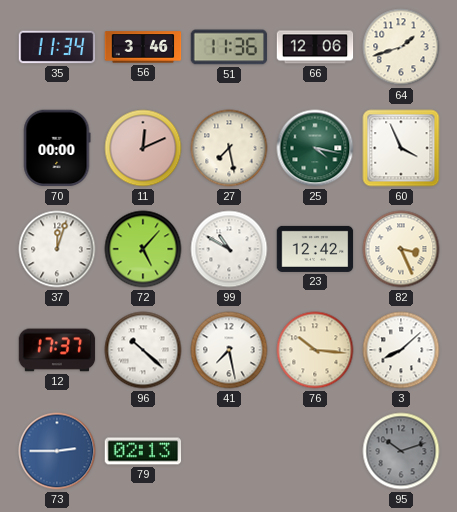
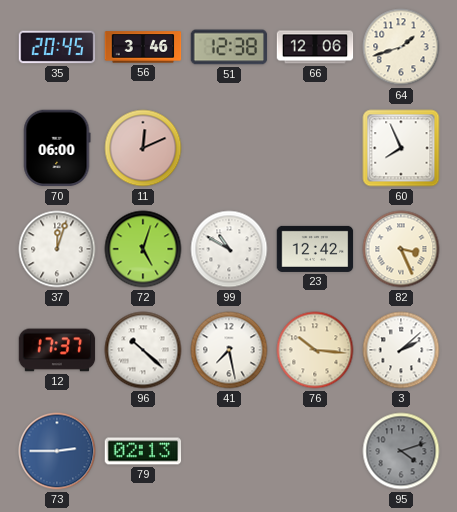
35: 11:34 -> 20:45
51: 11:36 -> 12:38
70: 00:00 -> 06:00
27: 7:28 -> none
25: 4:17 -> none
60: 3:56 -> 7:56
72: 5:07 -> 5:03
3: 8:08 -> 2:08
95: 10:12 -> 4:12
